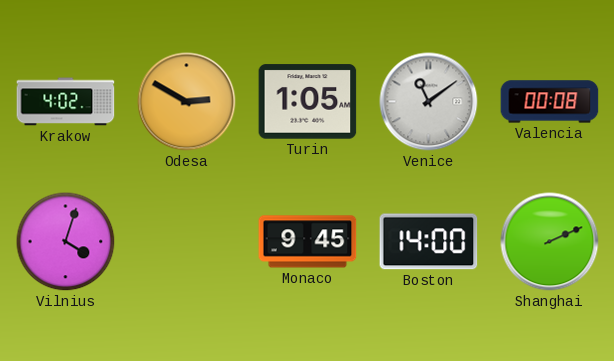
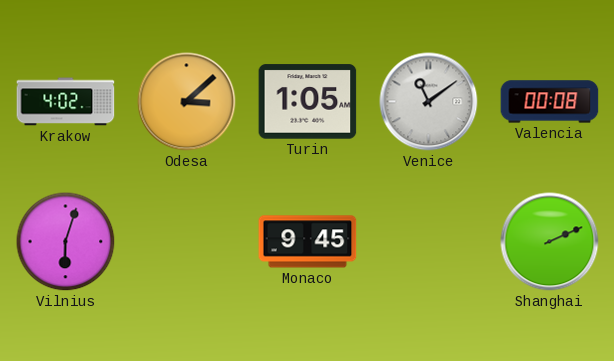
Odesa: 2:50 -> 3:08
Vilnius: 4:03 -> 6:03
Boston: 14:00 -> none
